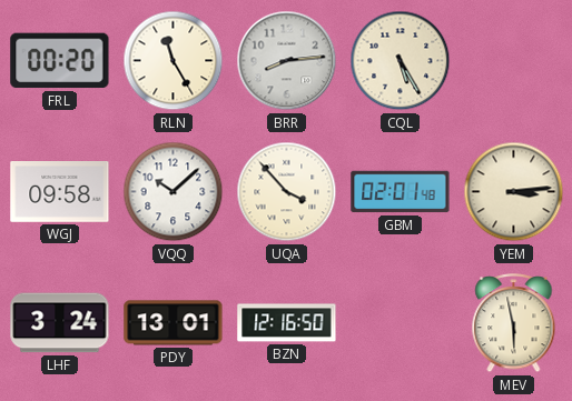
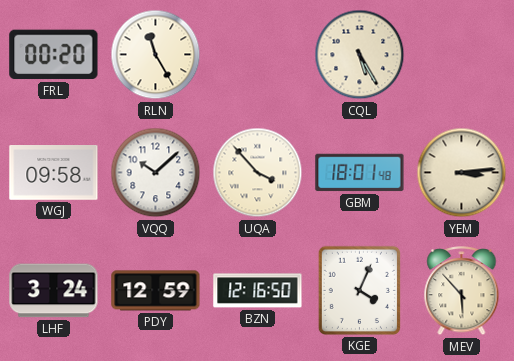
BRR: 8:14 -> none
GBM: 02:01 -> 18:01
PDY: 13:01 -> 12:59
KGE: none -> 4:04
MEV: 5:58 -> 5:53
